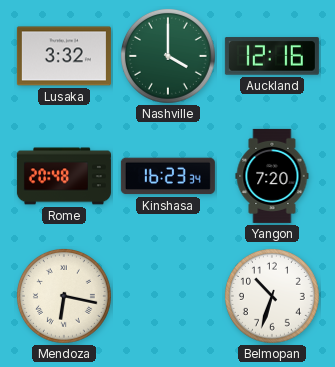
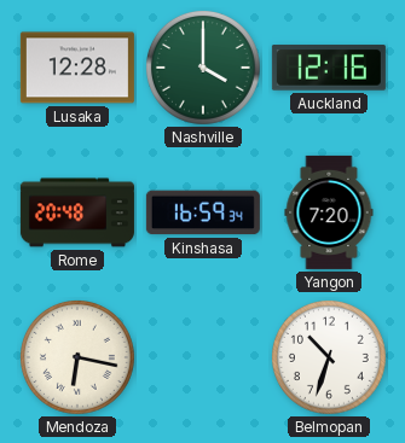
Lusaka: 3:32 -> 12:28
Kinshasa: 16:23 -> 16:59
